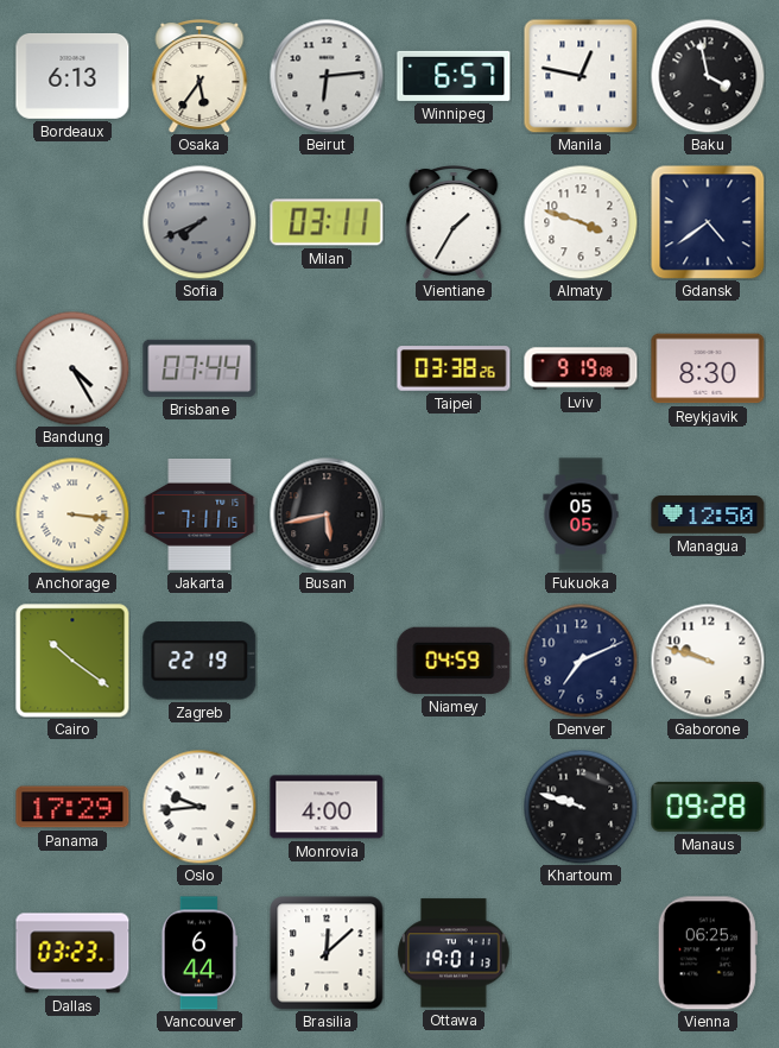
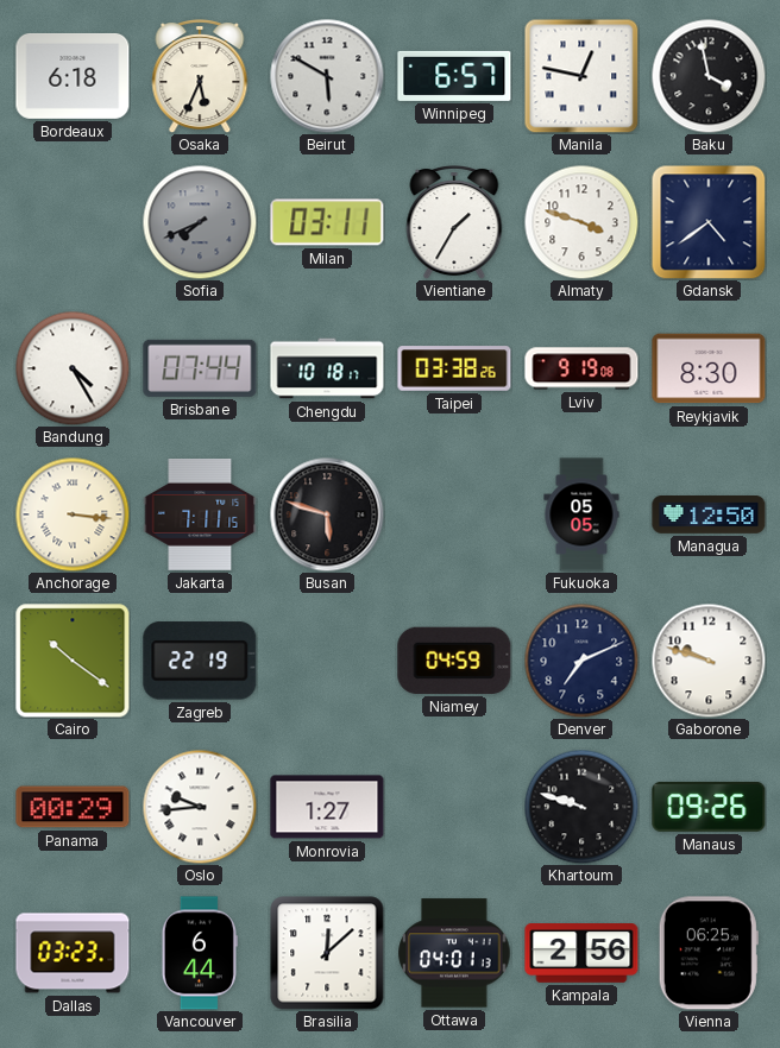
Bordeaux: 6:13 -> 6:18
Osaka: 5:36 -> 5:34
Beirut: 6:14 -> 5:50
Chengdu: none -> 10:18
Busan: 5:43 -> 5:48
Panama: 17:29 -> 00:29
Monrovia: 4:00 -> 1:27
Manaus: 09:28 -> 09:26
Ottawa: 19:01 -> 04:01
Kampala: none -> 2:56
